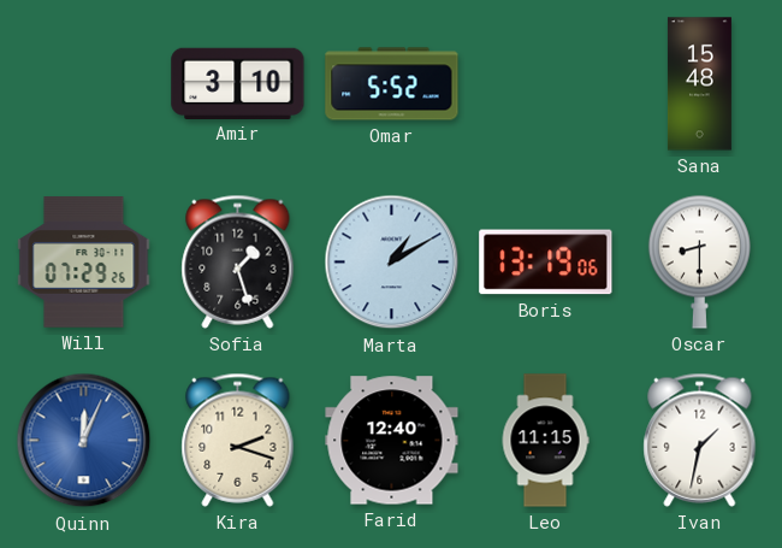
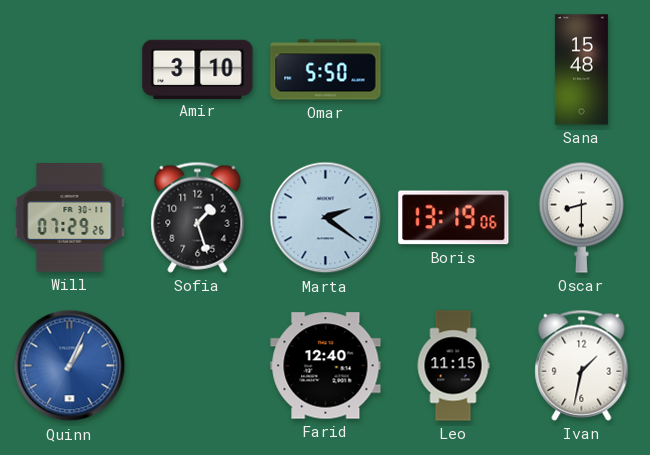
Omar: 5:52 -> 5:50
Marta: 1:10 -> 2:21
Quinn: 12:04 -> 1:04
Kira: 2:18 -> none
